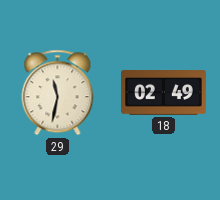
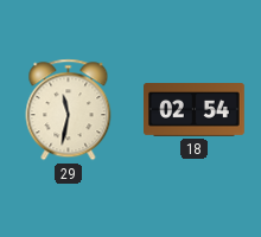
18: 02:49 -> 02:54
